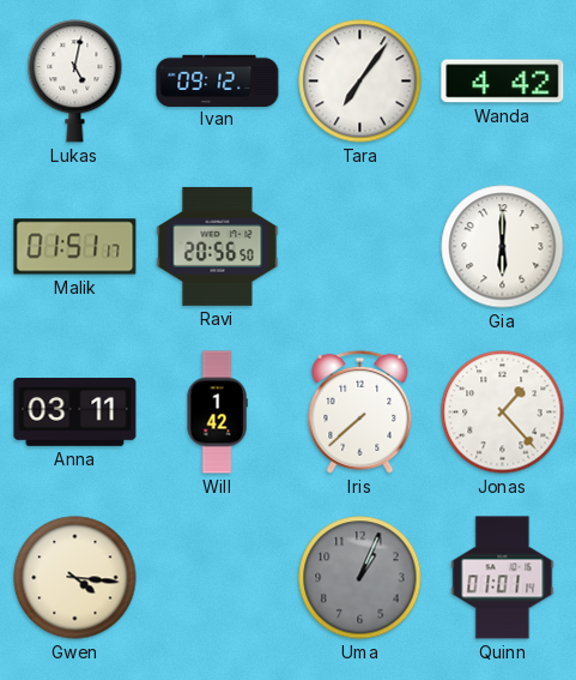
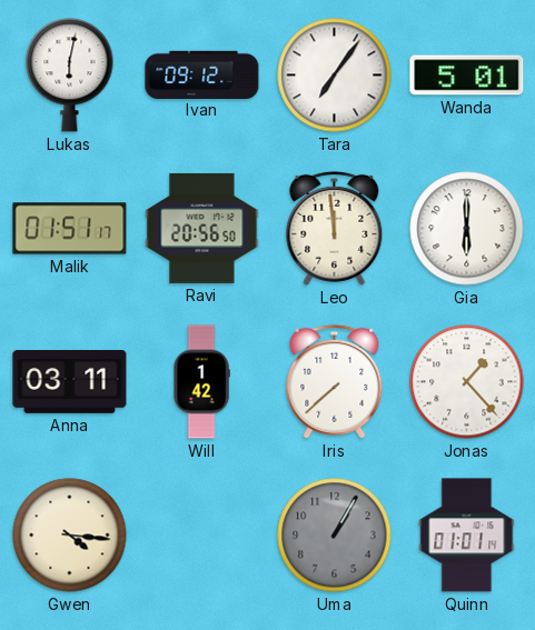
Lukas: 5:02 -> 6:02
Wanda: 4:42 -> 5:01
Leo: none -> 11:59
Uma: 1:04 -> 1:05
